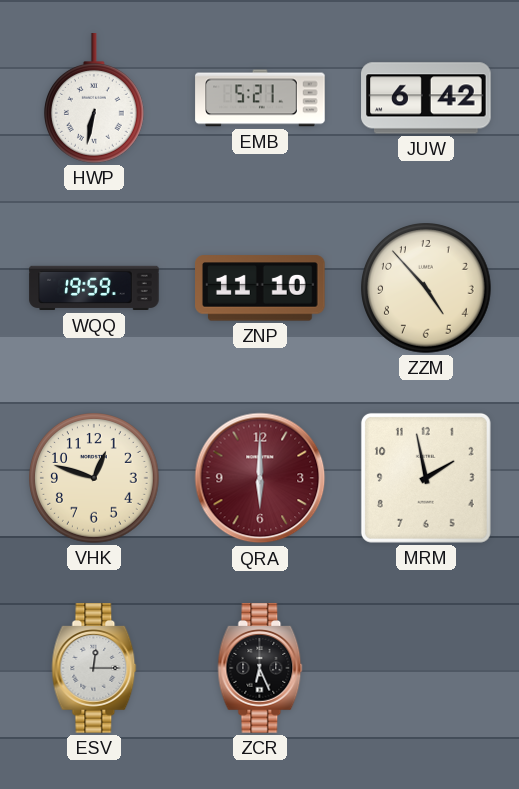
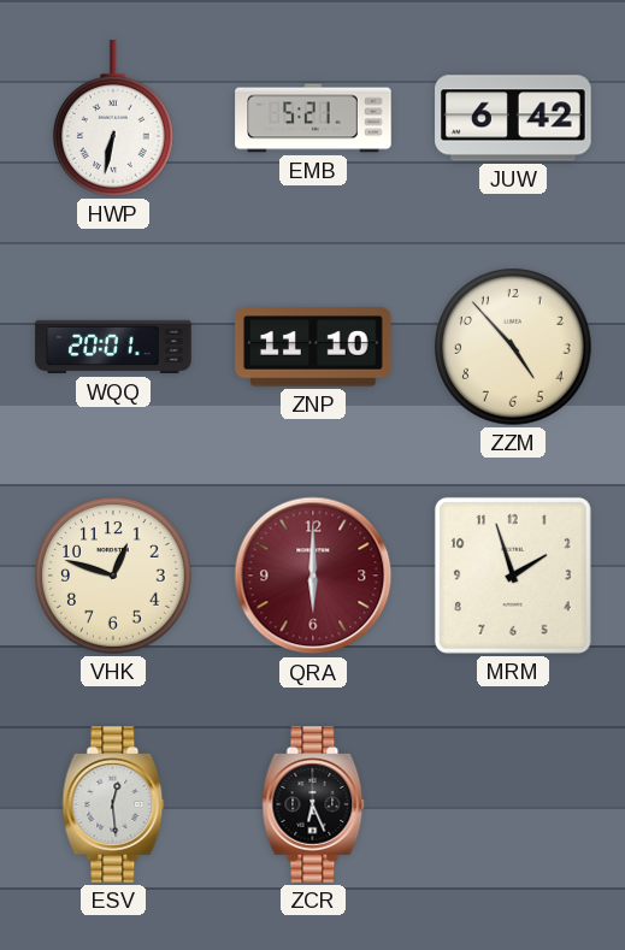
WQQ: 19:59 -> 20:01
MRM: 1:58 -> 1:57
ESV: 12:15 -> 12:29
